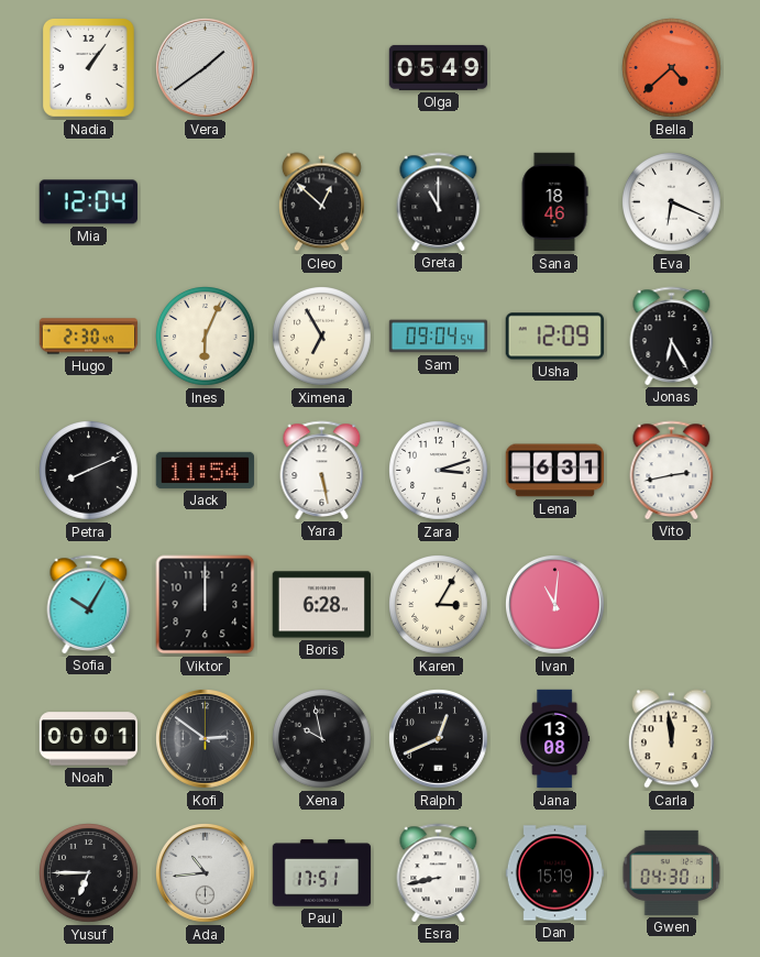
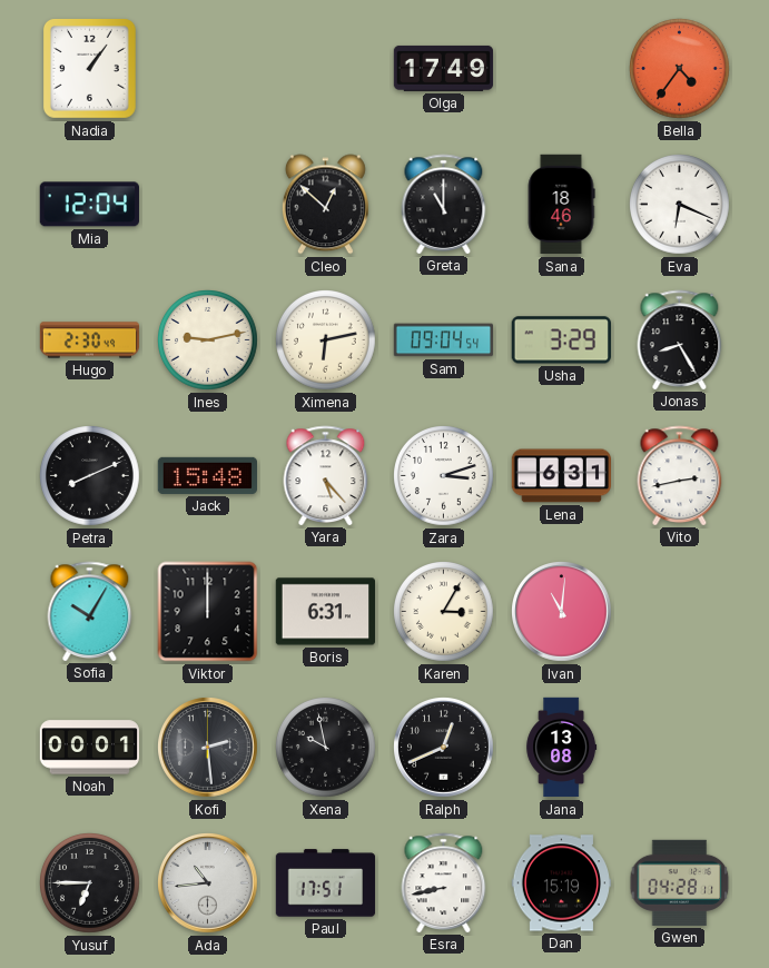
Vera: 1:39 -> none
Olga: 05:49 -> 17:49
Bella: 4:38 -> 4:36
Ines: 6:04 -> 9:13
Ximena: 6:55 -> 6:13
Usha: 12:09 -> 3:29
Jonas: 6:25 -> 8:25
Jack: 11:54 -> 15:48
Yara: 5:28 -> 5:23
Boris: 6:28 -> 6:31
Kofi: 2:51 -> 2:29
Carla: 11:59 -> none
Gwen: 04:30 -> 04:28
